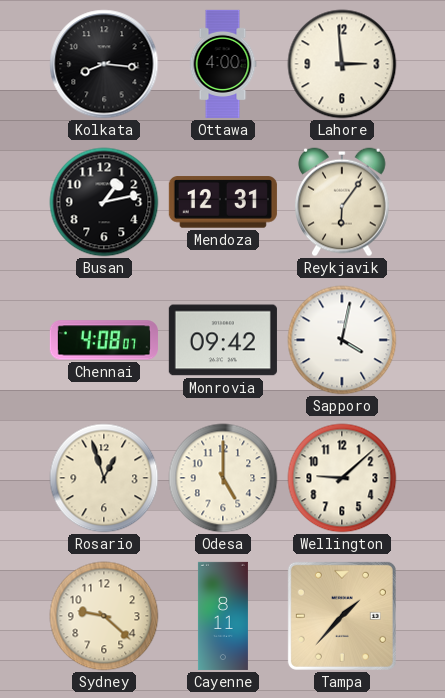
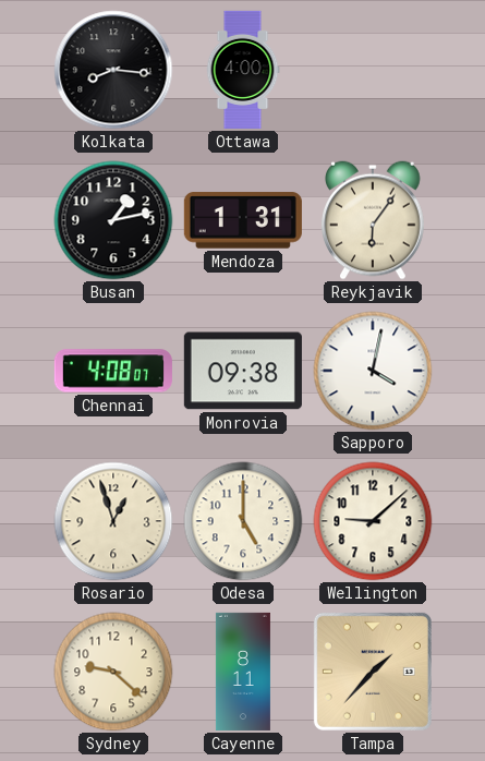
Lahore: 2:59 -> none
Mendoza: 12:31 -> 1:31
Monrovia: 09:42 -> 09:38
